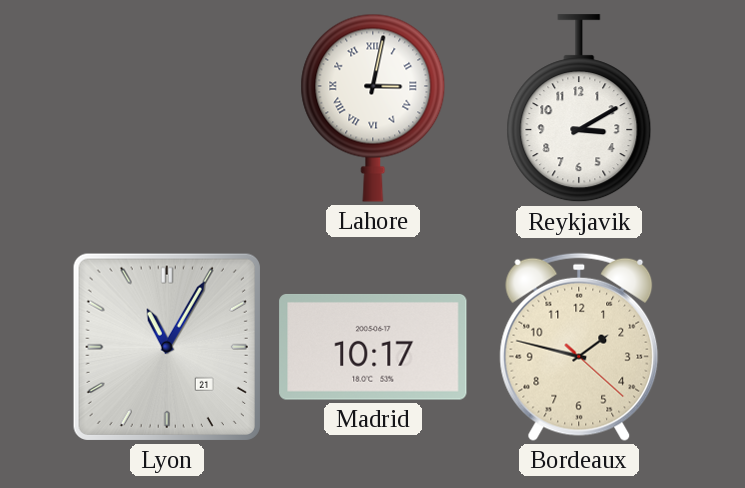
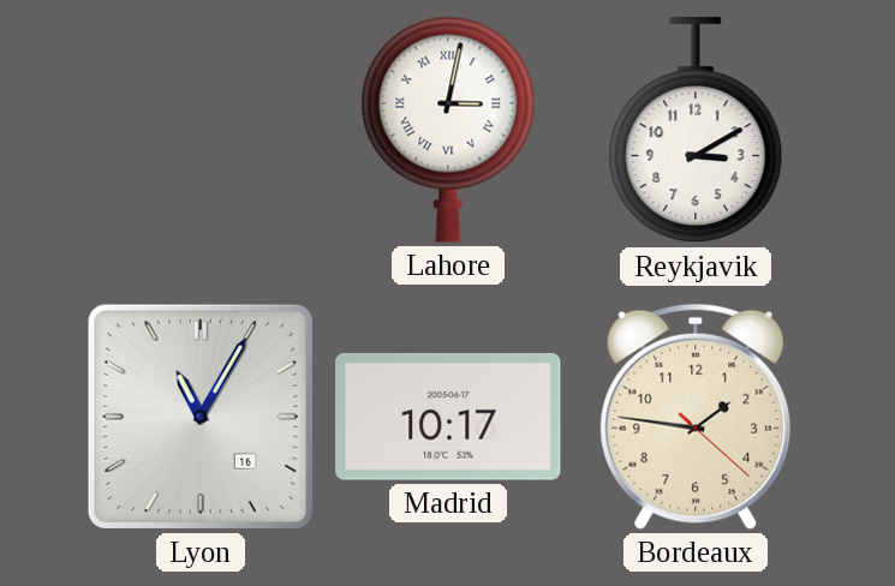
Lyon date: 21 -> 16
Bordeaux: 1:47 -> 1:46
